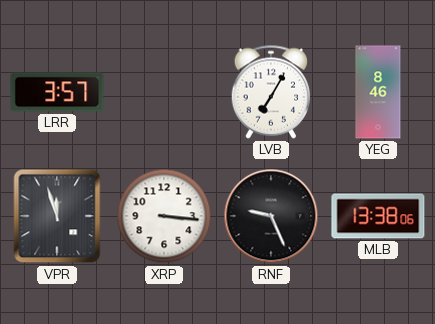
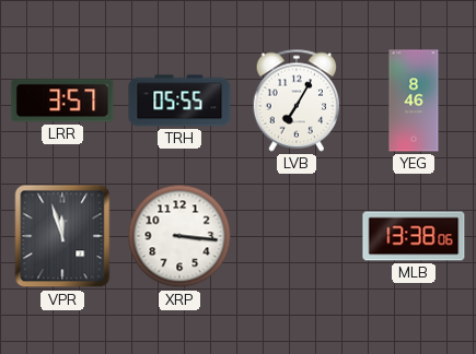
TRH: none -> 05:55
RNF: 9:26 -> none
